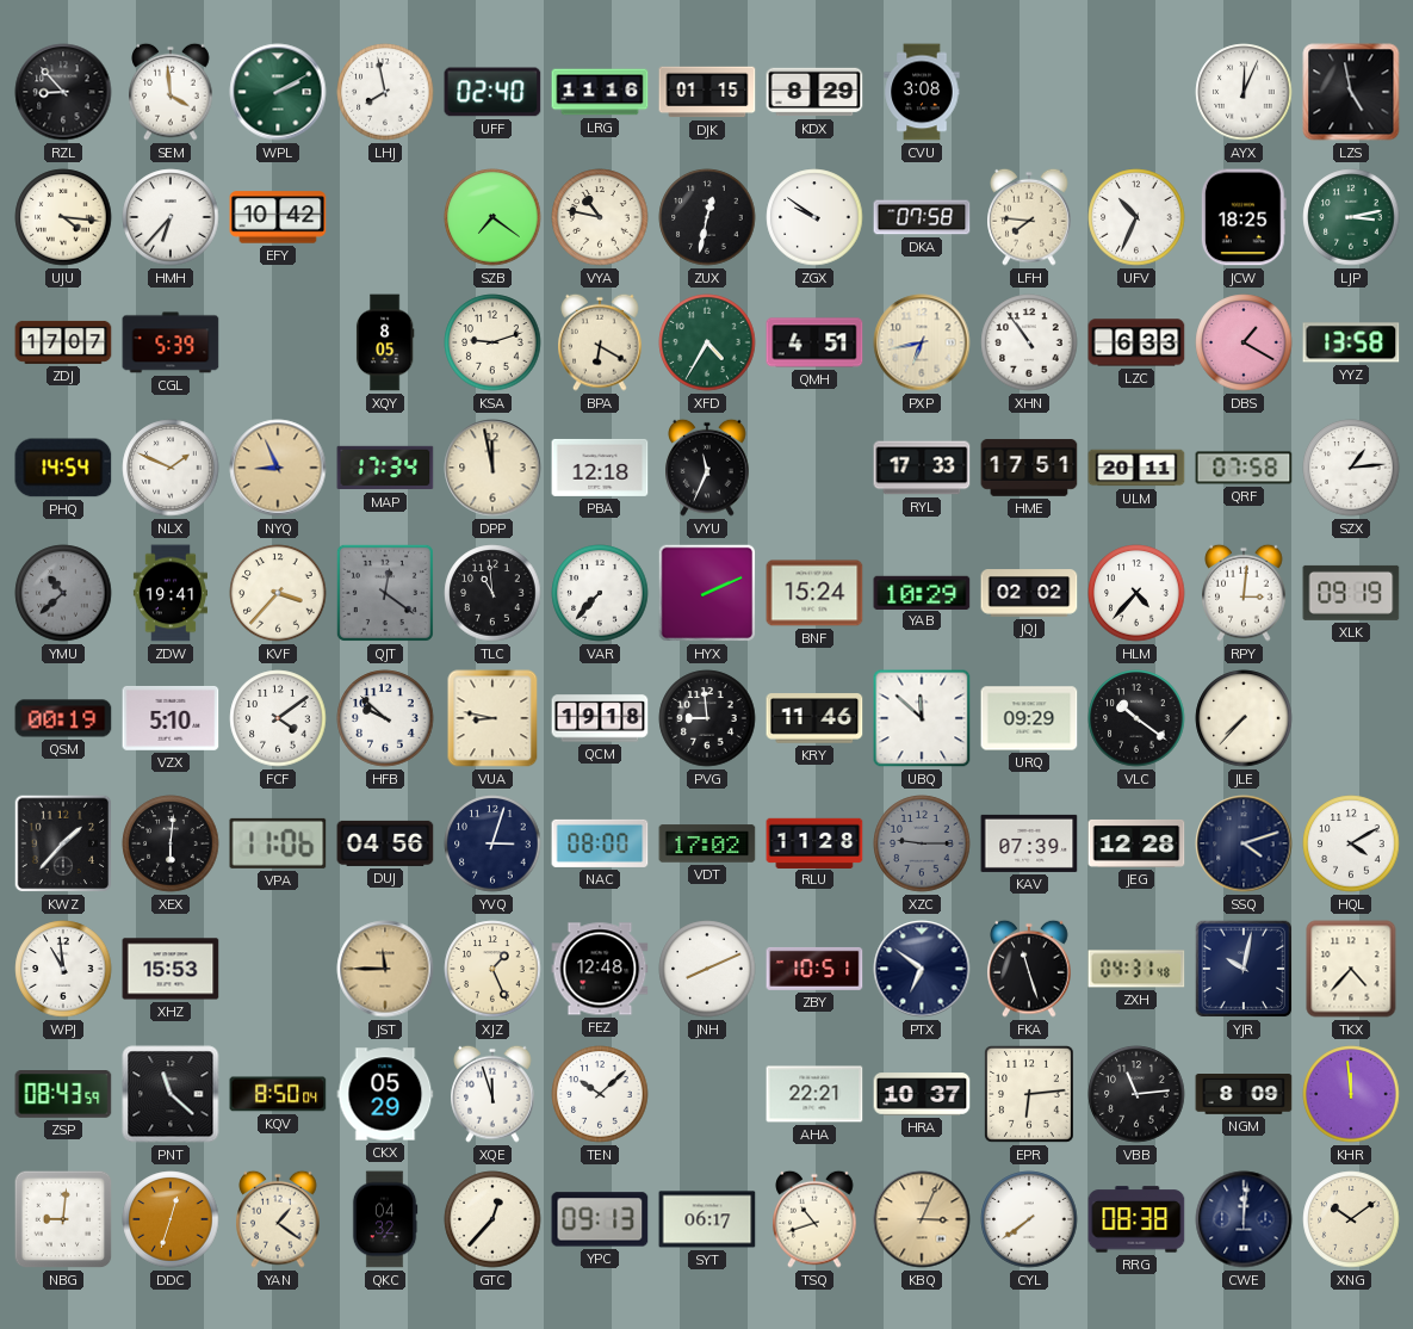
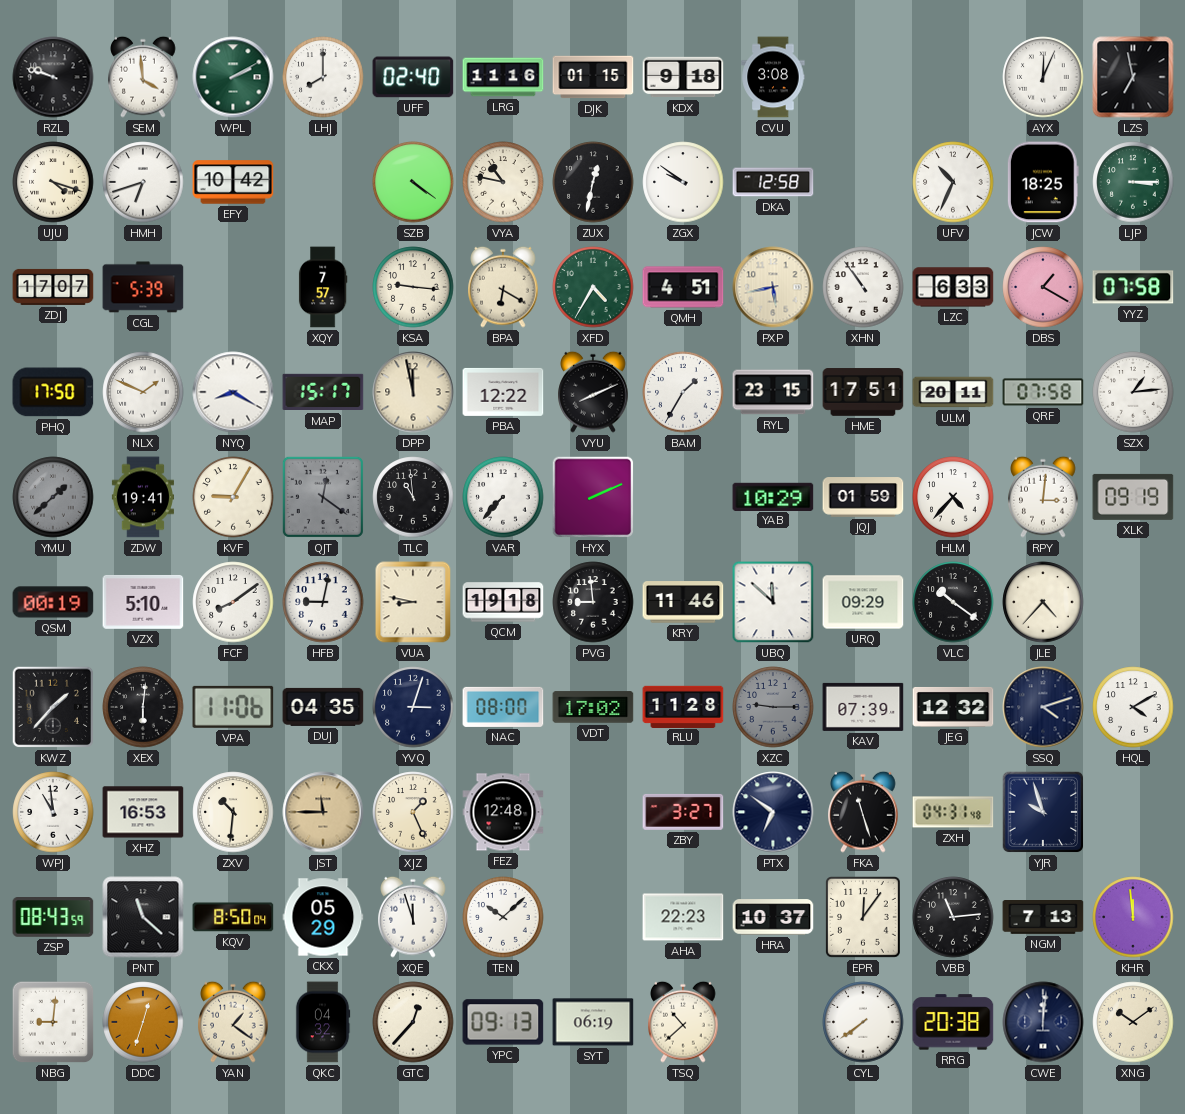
RZL: 8:53 -> 9:48
LHJ: 7:58 -> 8:00
KDX: 8:29 -> 9:18
LZS: 4:58 -> 6:58
UJU: 4:16 -> 4:18
HMH: 6:37 -> 6:42
SZB: 7:21 -> 4:21
DKA: 07:58 -> 12:58
LFH: 7:46 -> none
LJP: 3:13 -> 3:15
XQY: 8:05 -> 7:57
KSA: 9:12 -> 9:16
PXP: 6:43 -> 5:43
YYZ: 13:58 -> 07:58
PHQ: 14:54 -> 17:50
NYQ: 8:56 -> 8:20
NYQ dial: champagne -> white
MAP: 17:34 -> 15:17
PBA: 12:18 -> 12:22
VYU: 11:34 -> 8:11
BAM: none -> 1:35
RYL: 17:33 -> 23:15
YMU: 10:38 -> 1:38
KVF: 3:37 -> 9:05
BNF: 15:24 -> none
JQJ: 02:02 -> 01:59
FCF: 4:09 -> 8:09
HFB: 9:52 -> 9:02
JLE: 7:37 -> 4:37
DUJ: 04:56 -> 04:35
JEG: 12:28 -> 12:32
XHZ: 15:53 -> 16:53
ZXV: none -> 10:31
JNH: 8:11 -> none
ZBY: 10:51 -> 3:27
YJR: 10:02 -> 9:57
TKX: 4:37 -> none
AHA: 22:21 -> 22:23
EPR: 6:14 -> 12:06
NGM: 8:09 -> 7:13
SYT: 06:17 -> 06:19
TSQ: 10:42 -> 10:38
KBQ: 3:04 -> none
RRG: 08:38 -> 20:38
